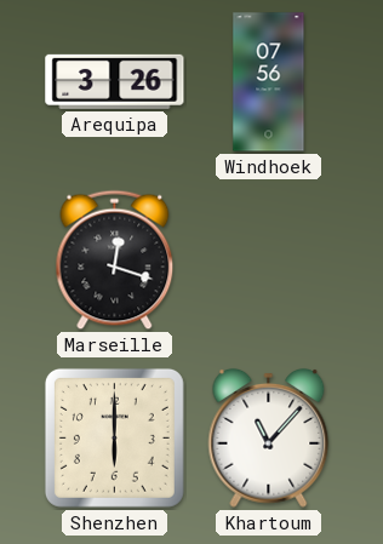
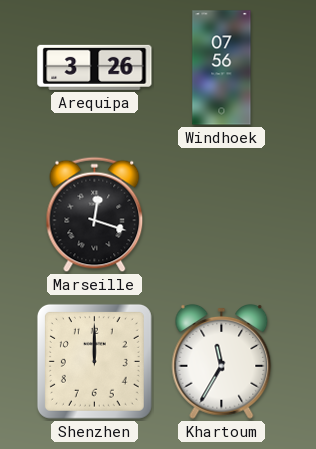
Shenzhen: 6:00 -> 12:00
Khartoum: 11:07 -> 11:35
